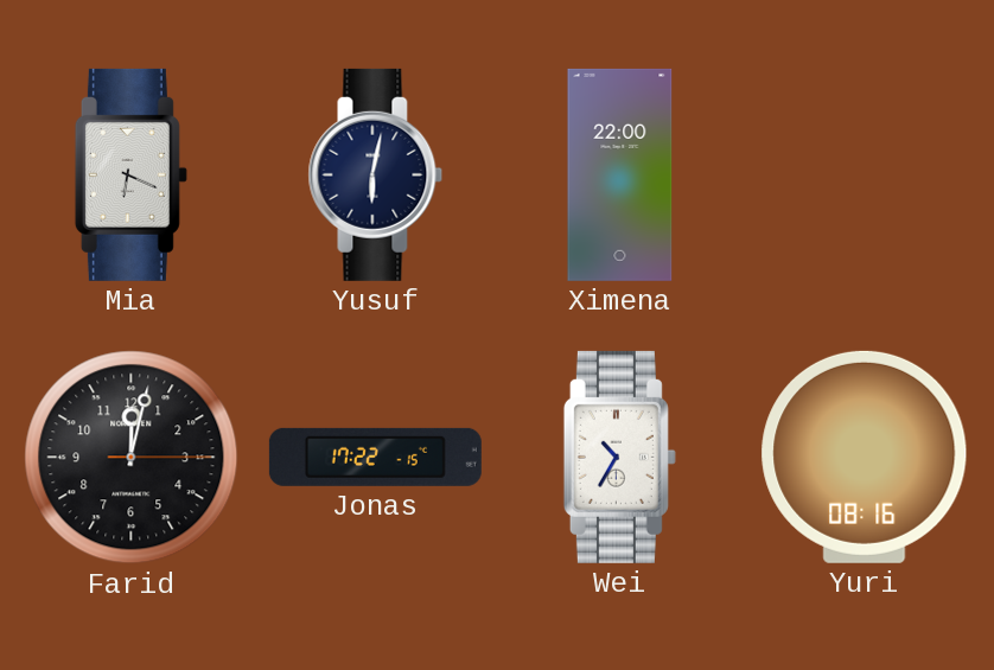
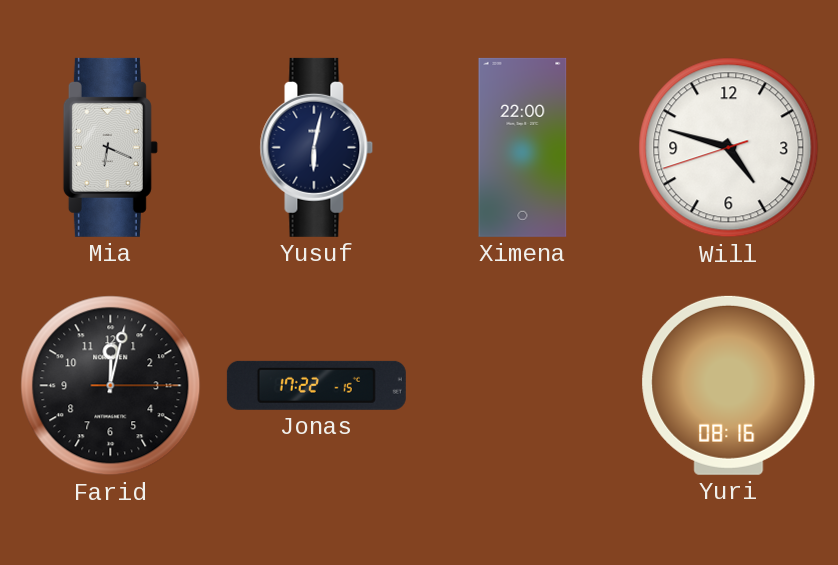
Will: none -> 4:47
Wei: 10:35 -> none
